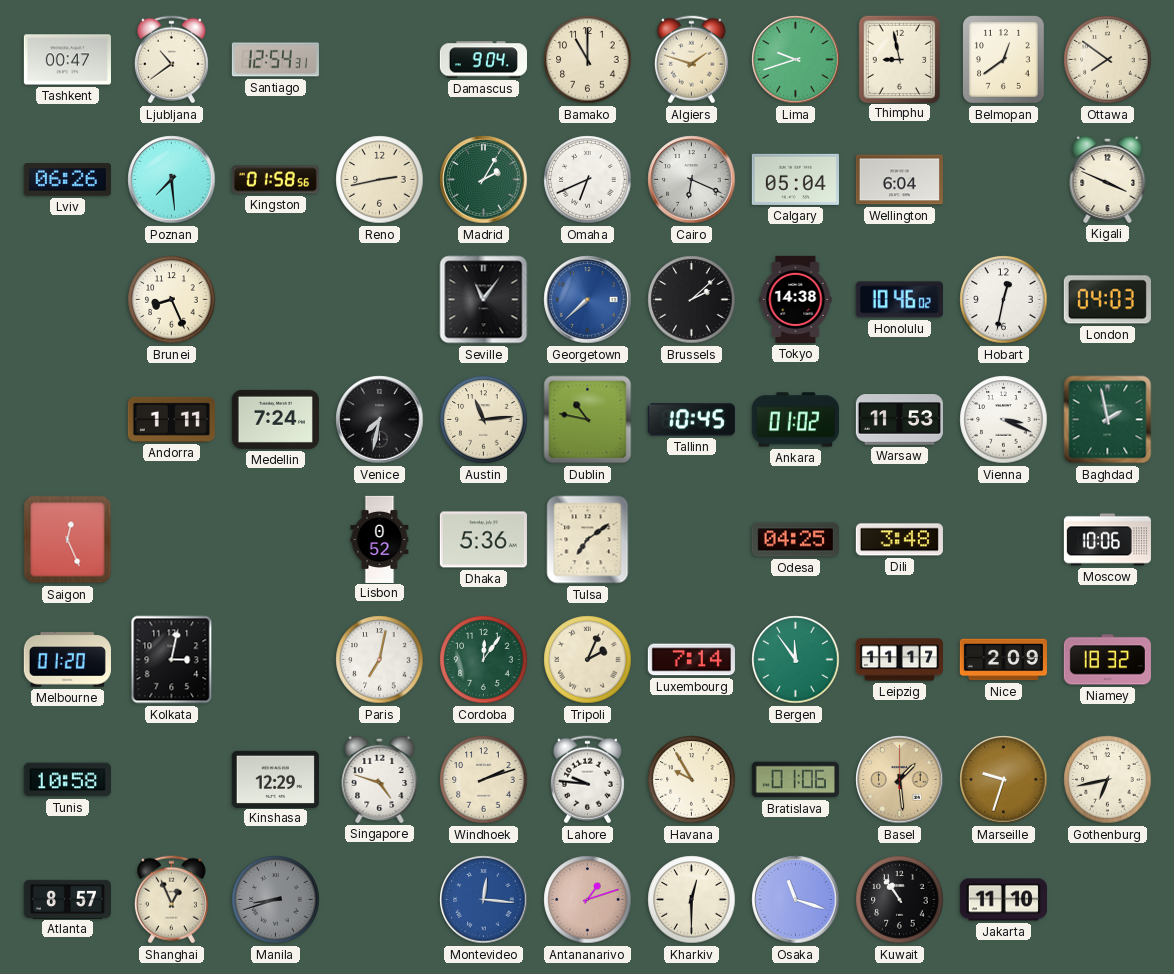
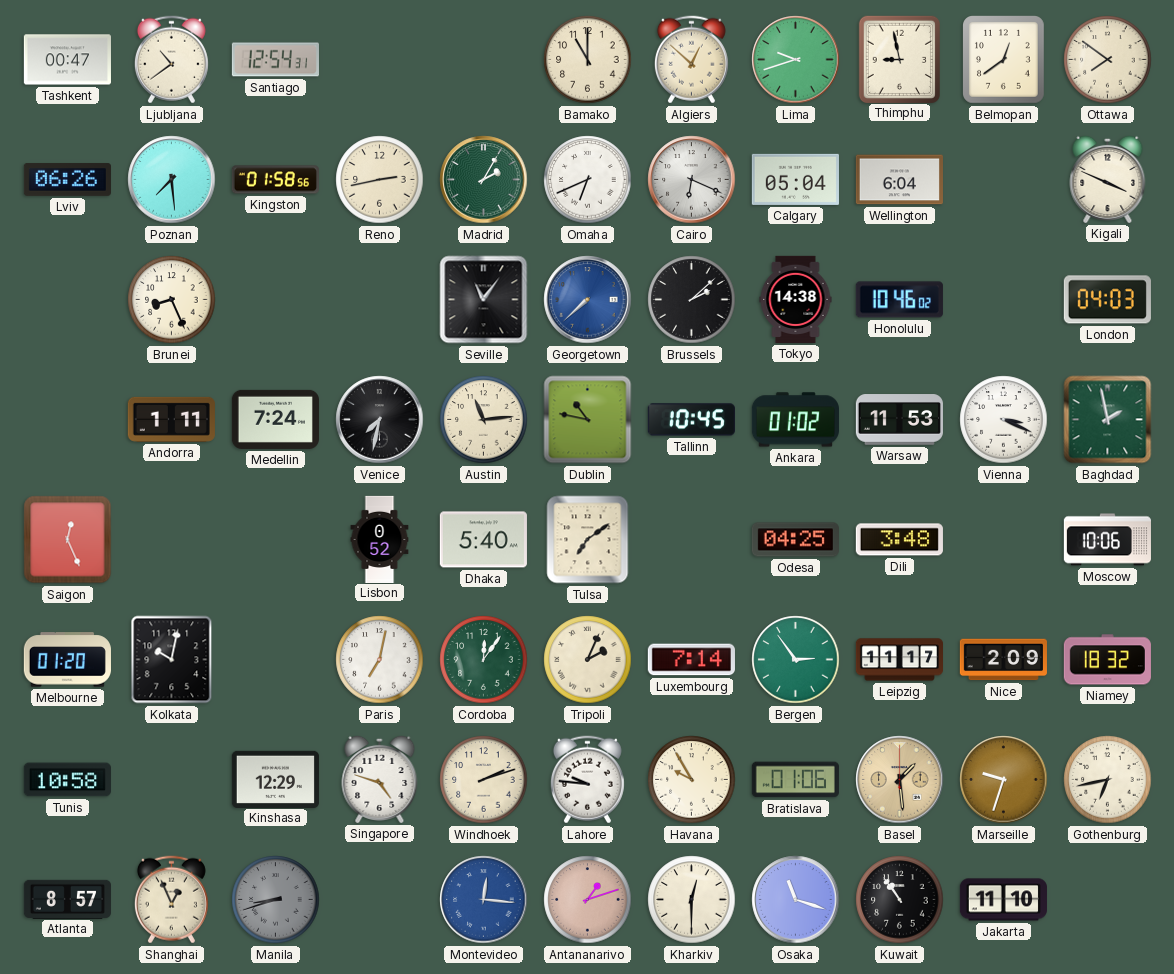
Damascus: 9:04 -> none
Algiers: 1:48 -> 12:52
Hobart: 12:32 -> none
Dhaka: 5:36 -> 5:40
Kolkata: 3:02 -> 10:02
Bergen: 11:54 -> 2:54
